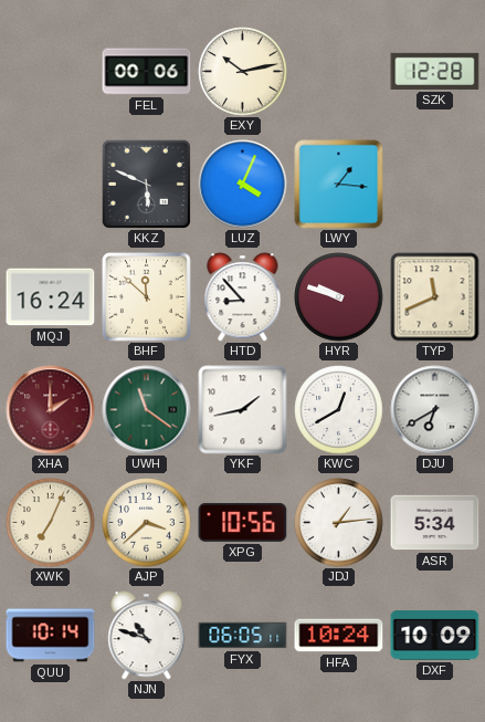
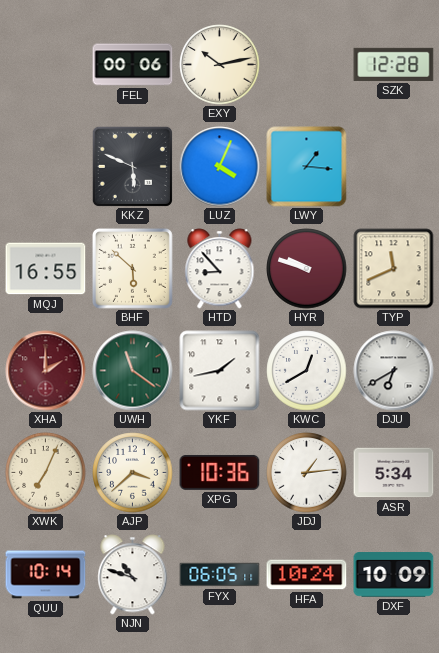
MQJ: 16:24 -> 16:55
BHF: 11:52 -> 5:52
XPG: 10:56 -> 10:36
